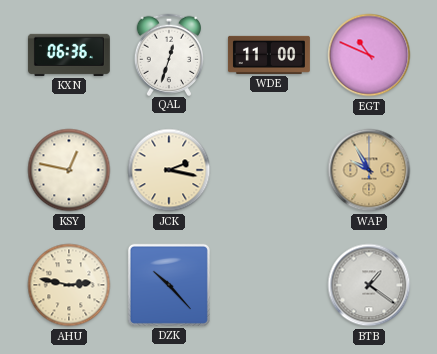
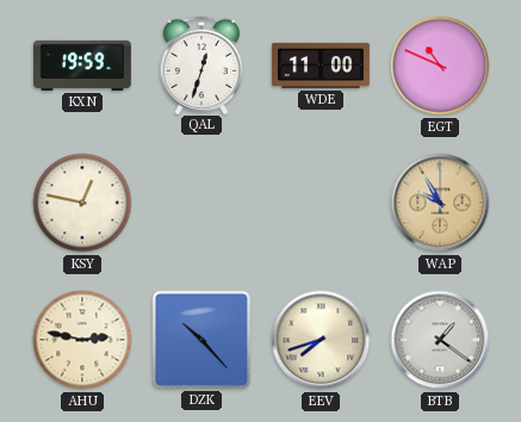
KXN: 06:36 -> 19:59
JCK: 2:17 -> none
EEV: none -> 7:42
